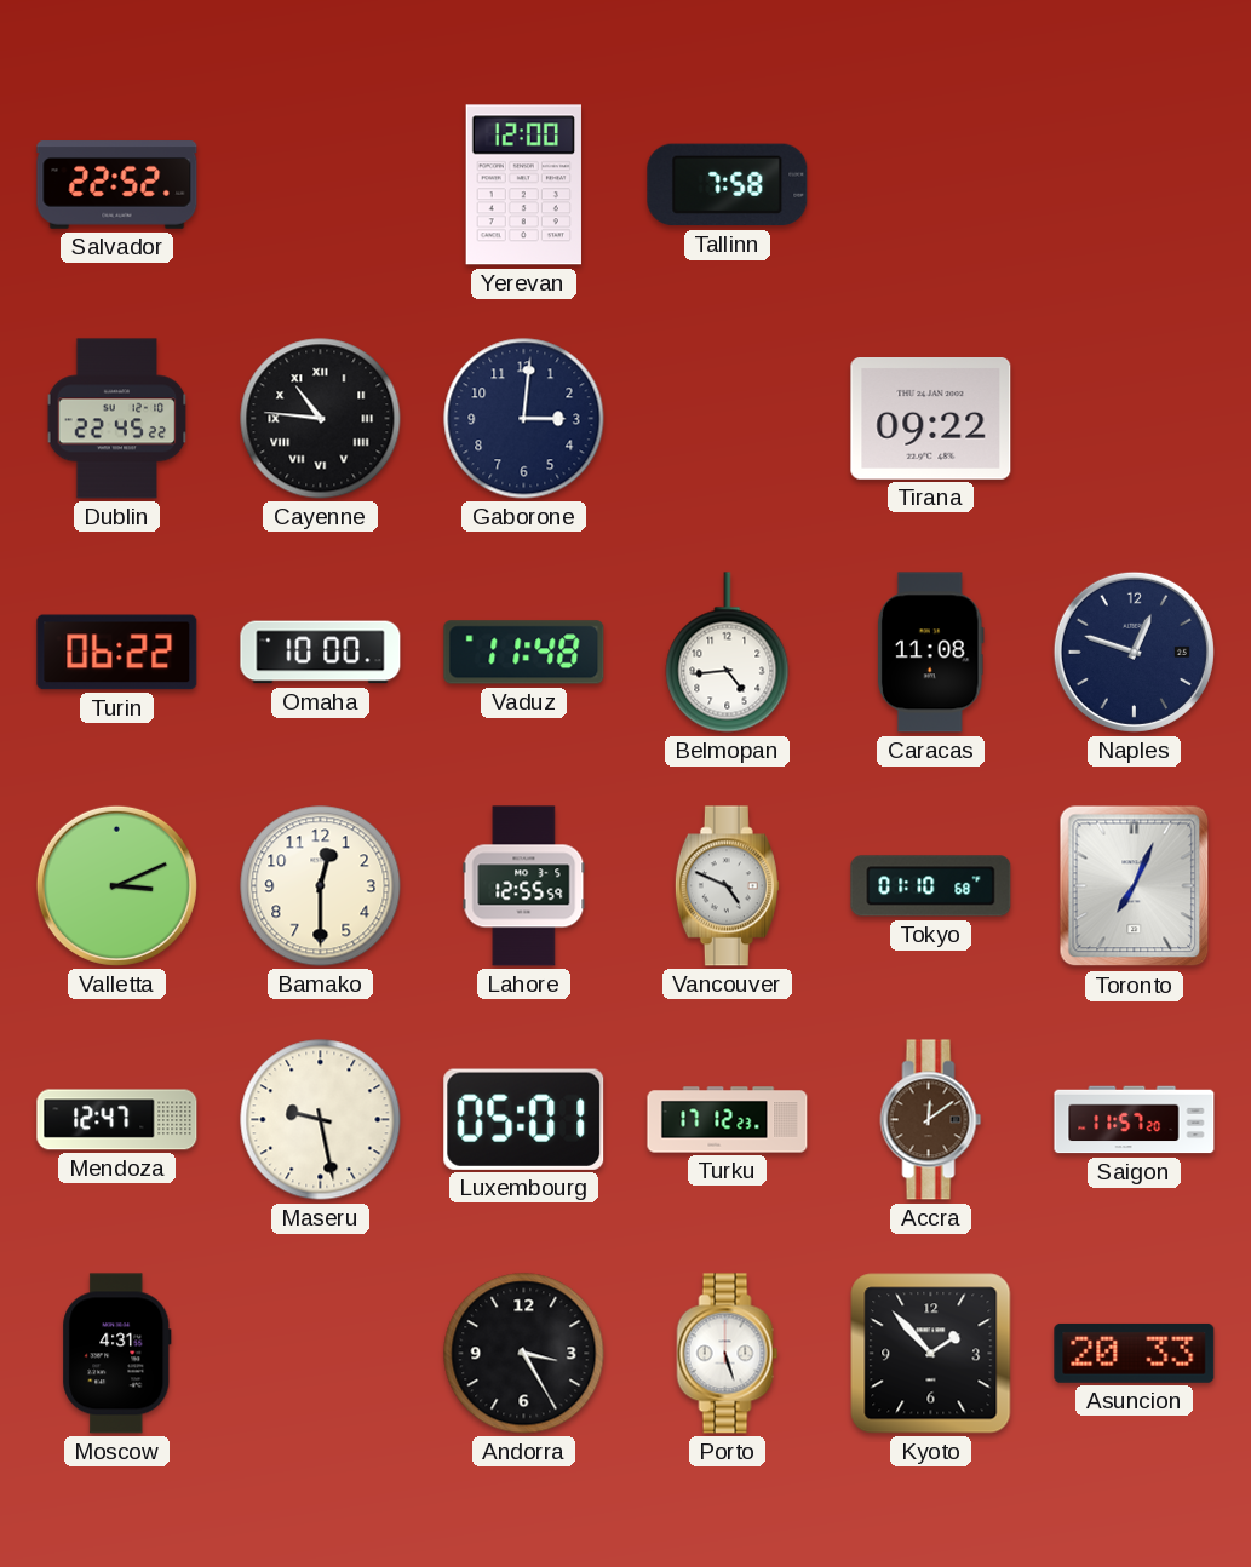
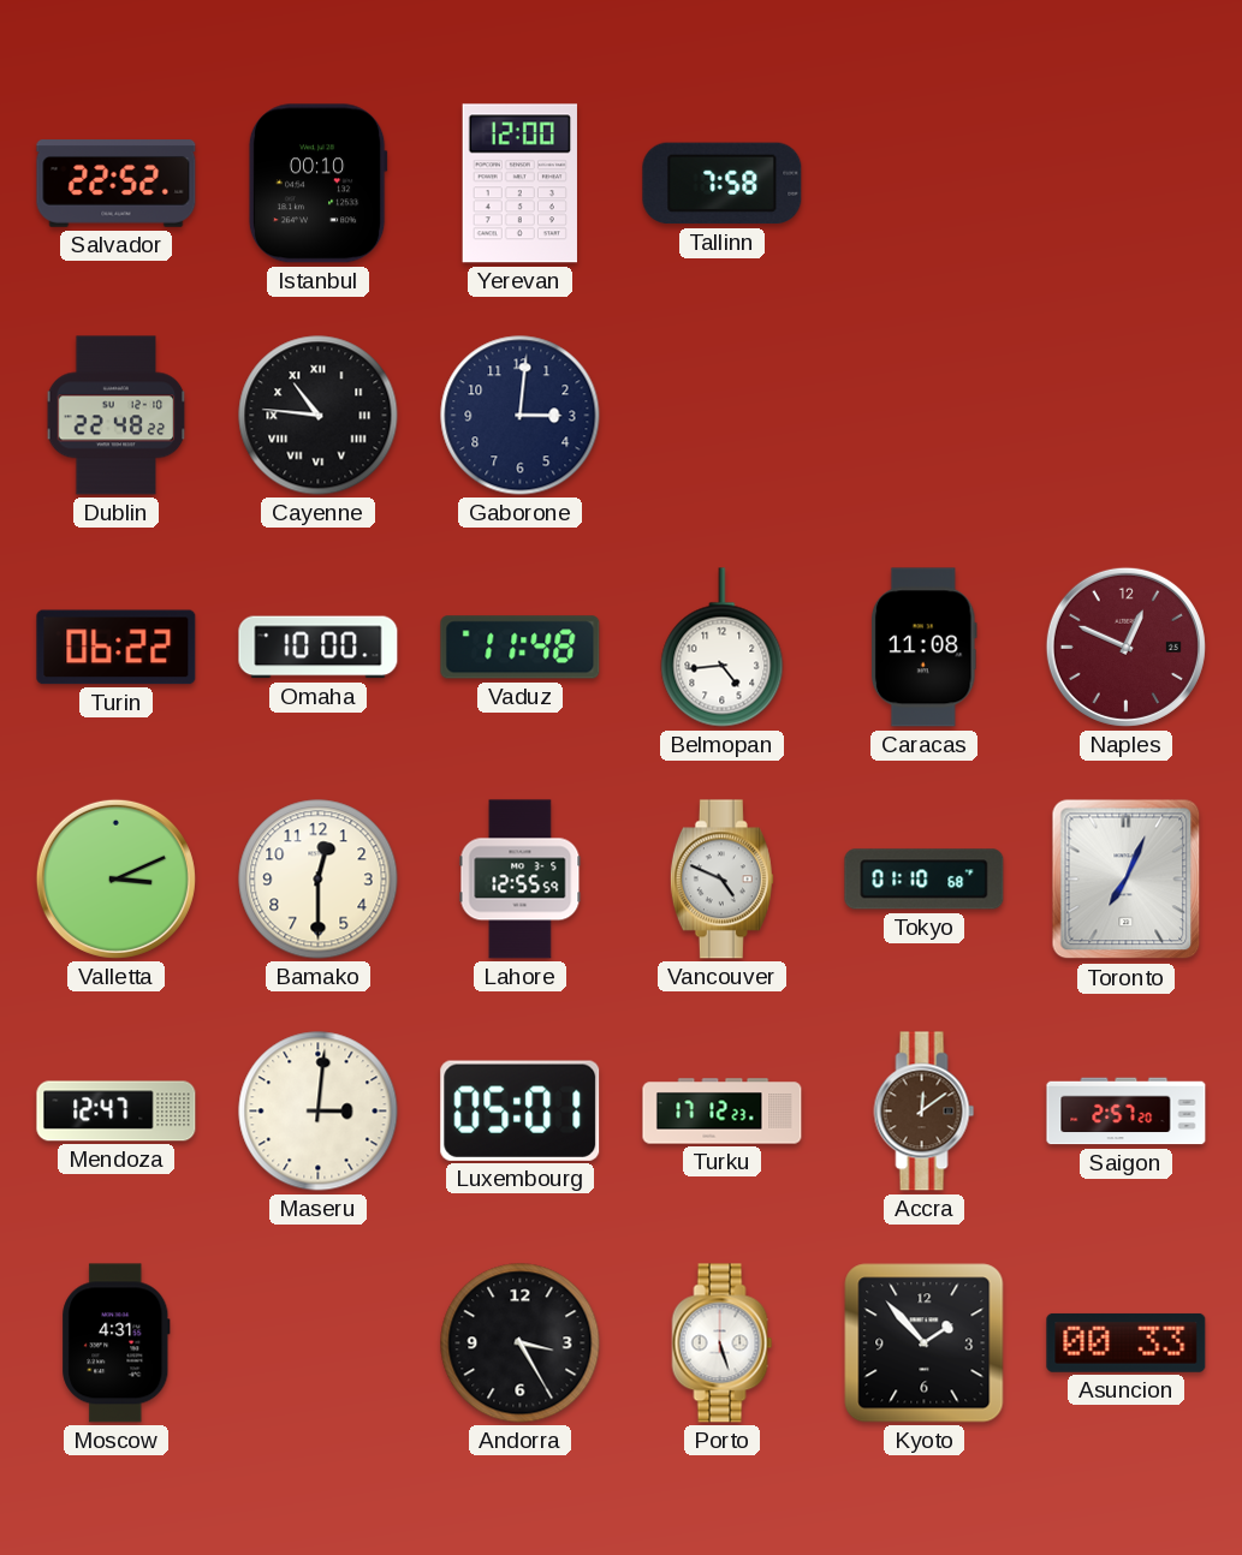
Istanbul: none -> 00:10
Dublin: 22:45 -> 22:48
Tirana: 09:22 -> none
Naples: 12:48 -> 12:49
Naples dial: navy -> burgundy
Maseru: 9:28 -> 3:01
Saigon: 11:57 -> 2:57
Asuncion: 20:33 -> 00:33
